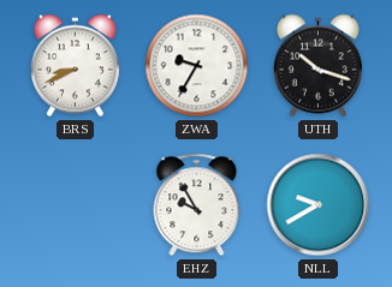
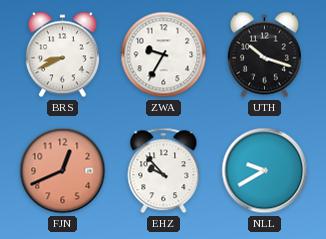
FJN: none -> 12:41
EHZ: 9:55 -> 9:53
